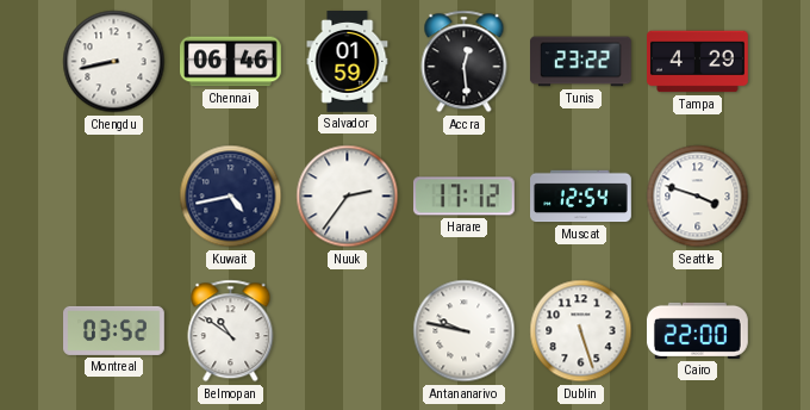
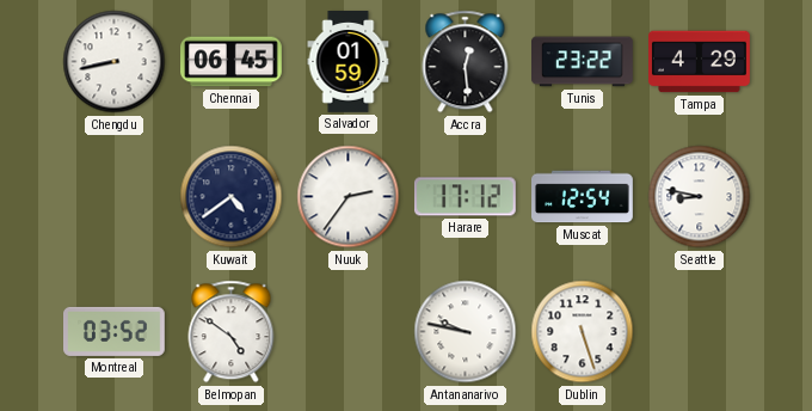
Chennai: 06:46 -> 06:45
Kuwait: 4:43 -> 4:39
Seattle: 3:48 -> 8:47
Belmopan: 10:51 -> 4:51
Cairo: 22:00 -> none
